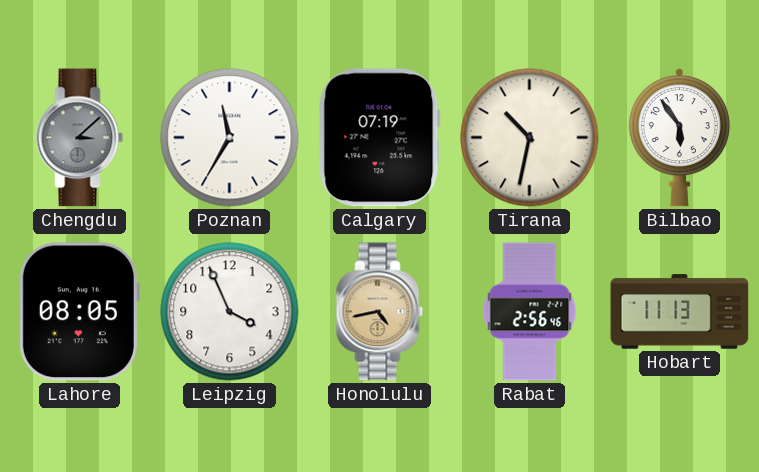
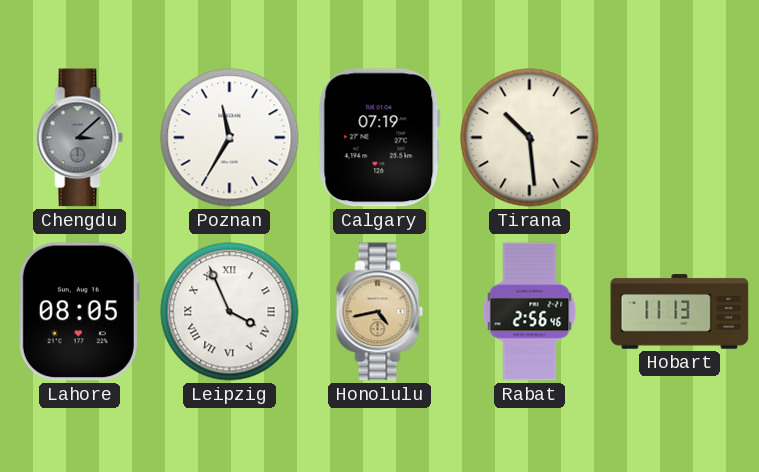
Tirana: 10:32 -> 10:29
Bilbao: 5:54 -> none
Leipzig numerals: Arabic -> Roman
